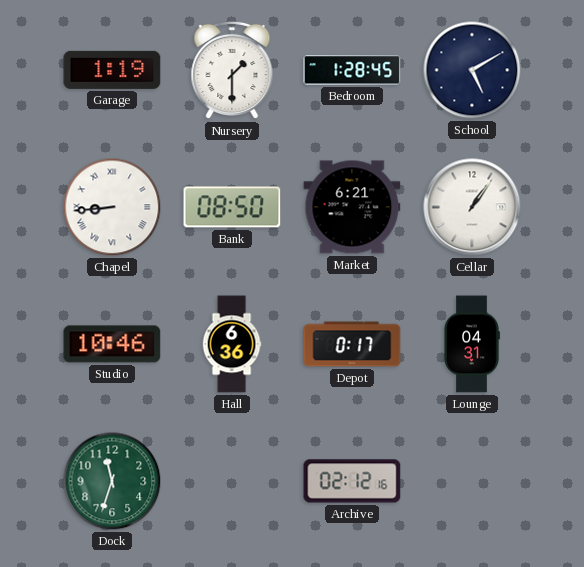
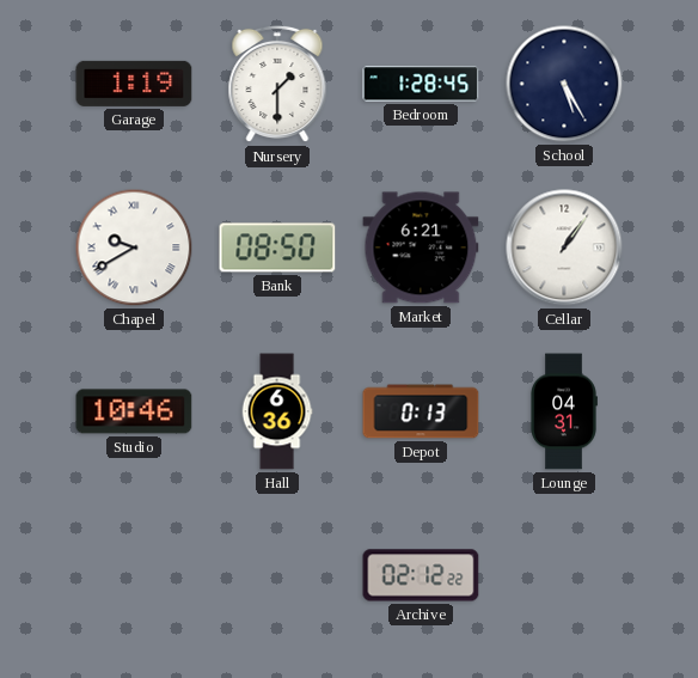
School: 5:10 -> 5:25
Chapel: 8:44 -> 9:40
Depot: 0:17 -> 0:13
Dock: 11:33 -> none
Archive: 02:12:16 -> 02:12:22
